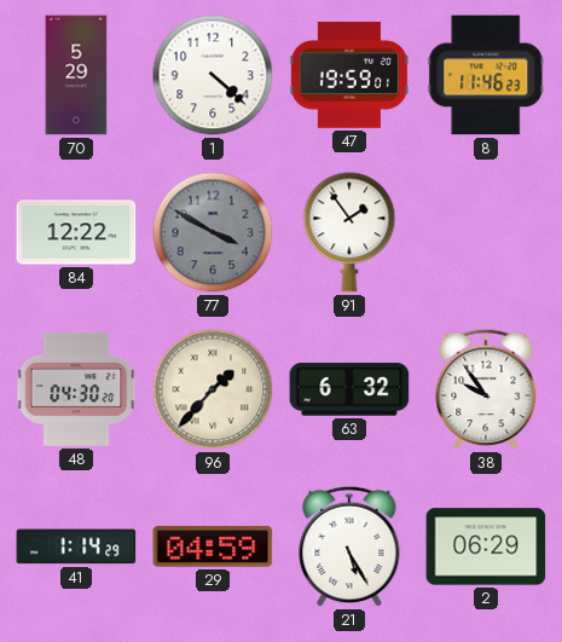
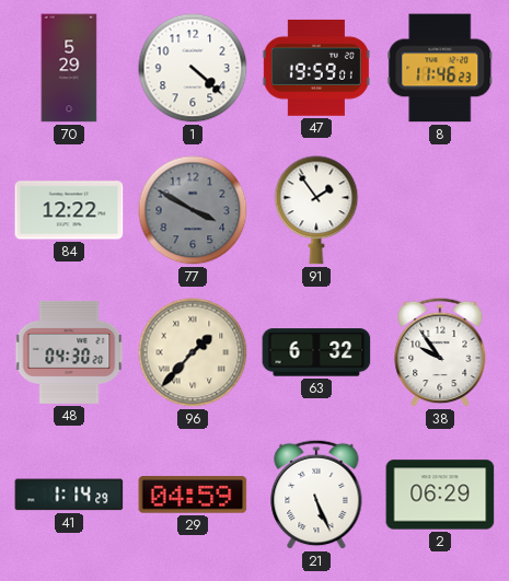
21: 5:25 -> 5:26
